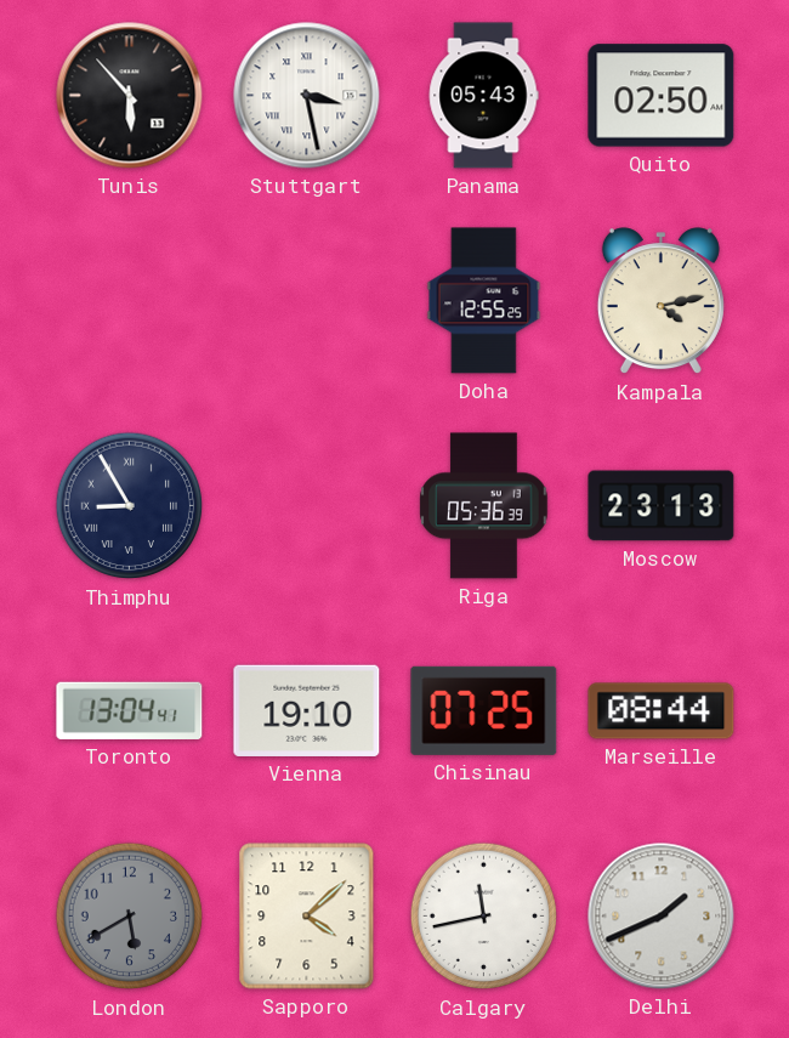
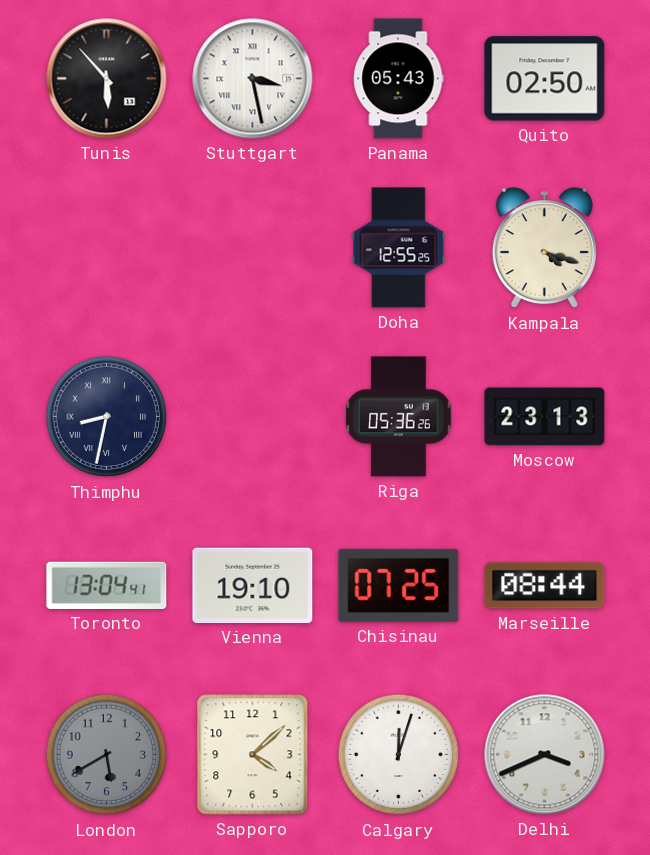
Kampala: 4:13 -> 4:18
Thimphu: 8:55 -> 8:32
Riga: 05:36:39 -> 05:36:26
Calgary: 11:43 -> 12:03
Delhi: 1:41 -> 3:41
